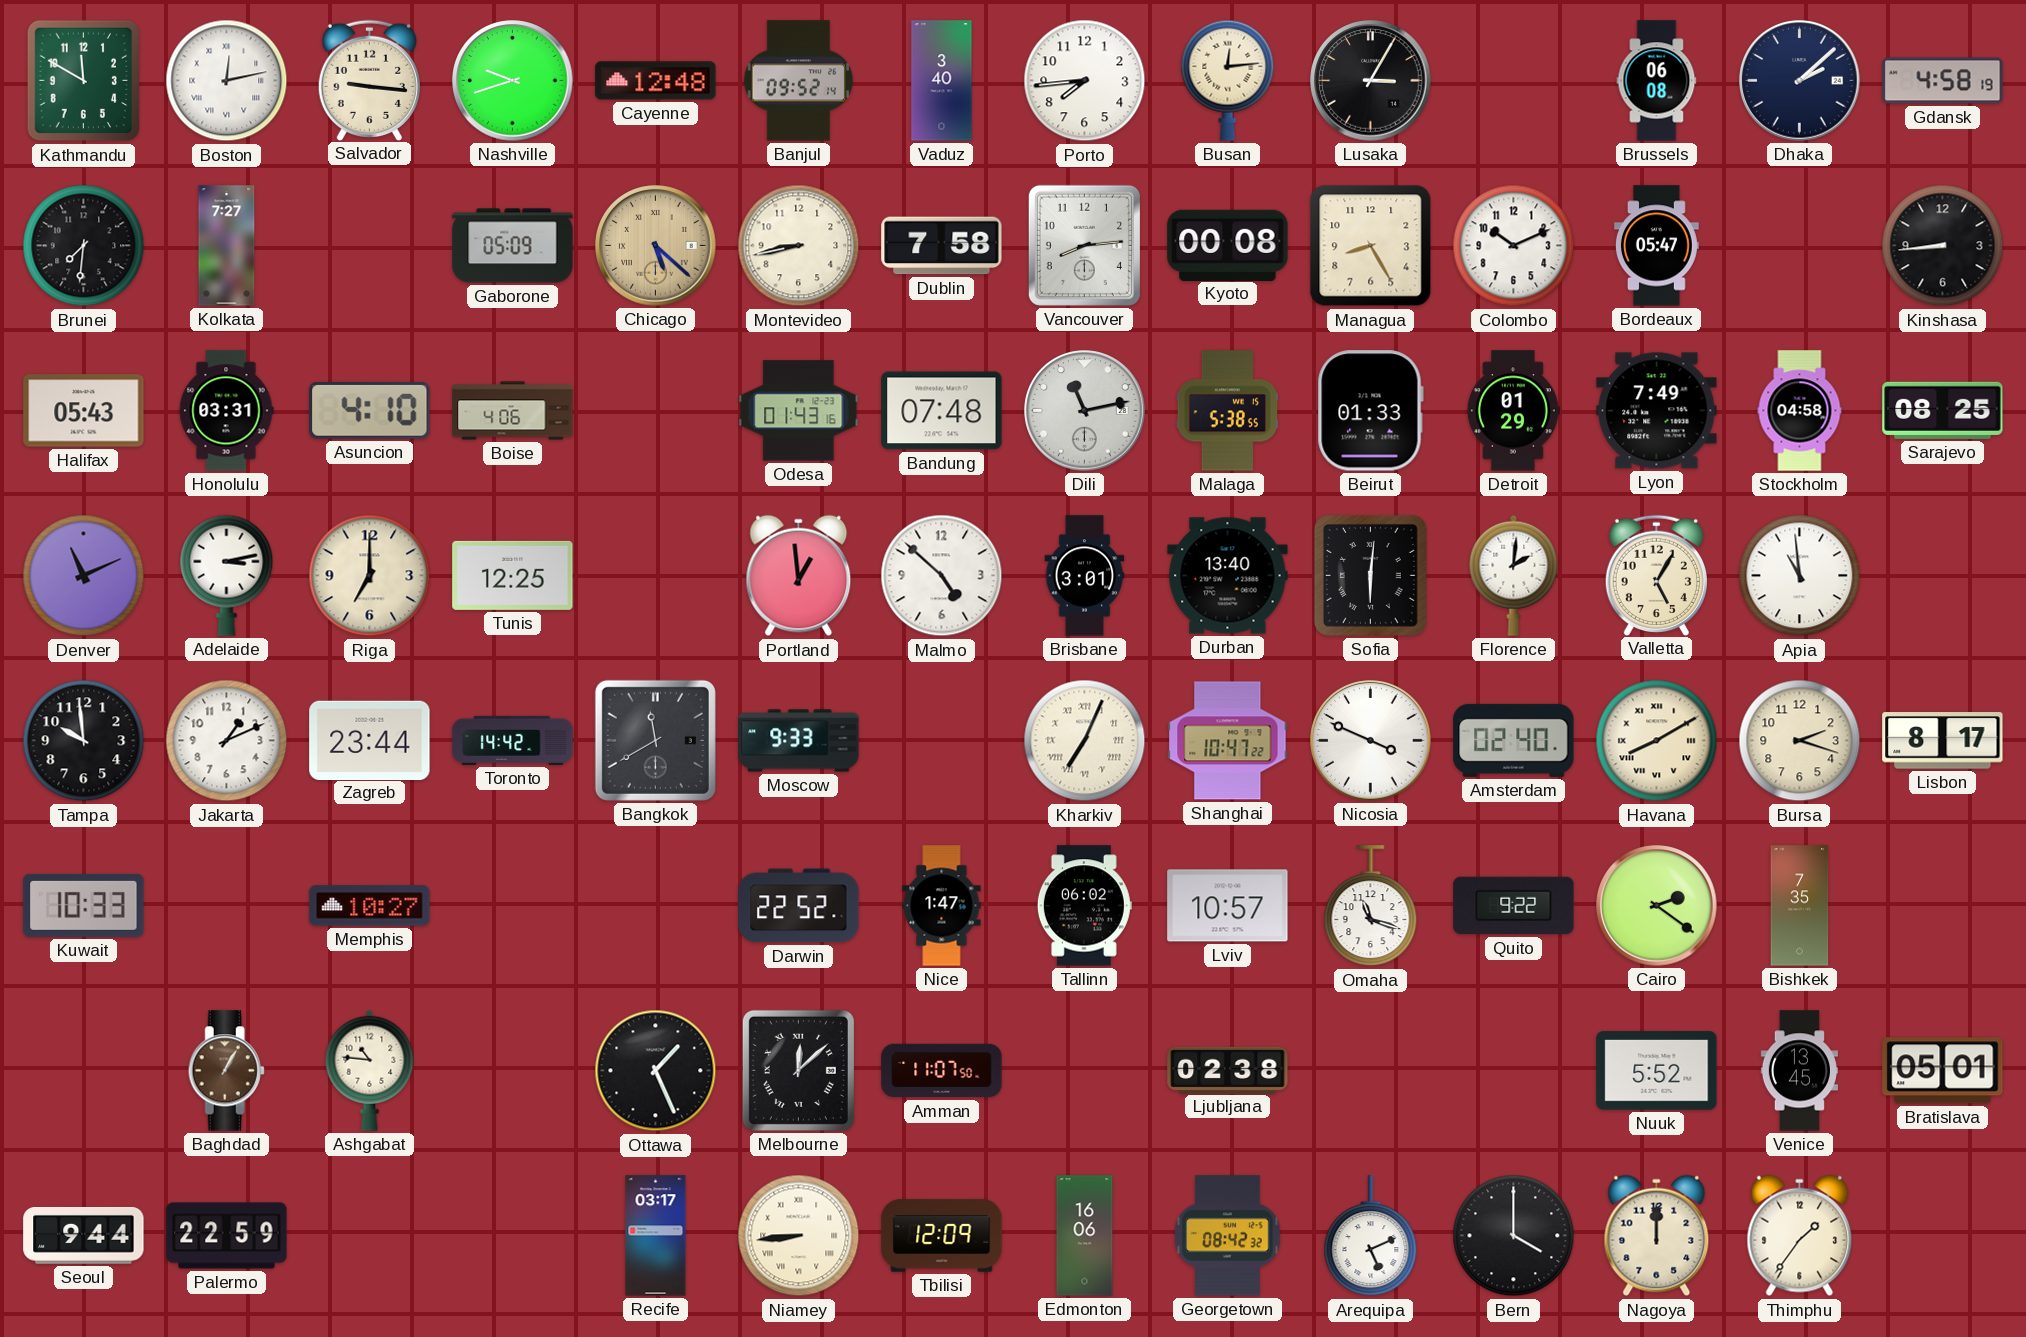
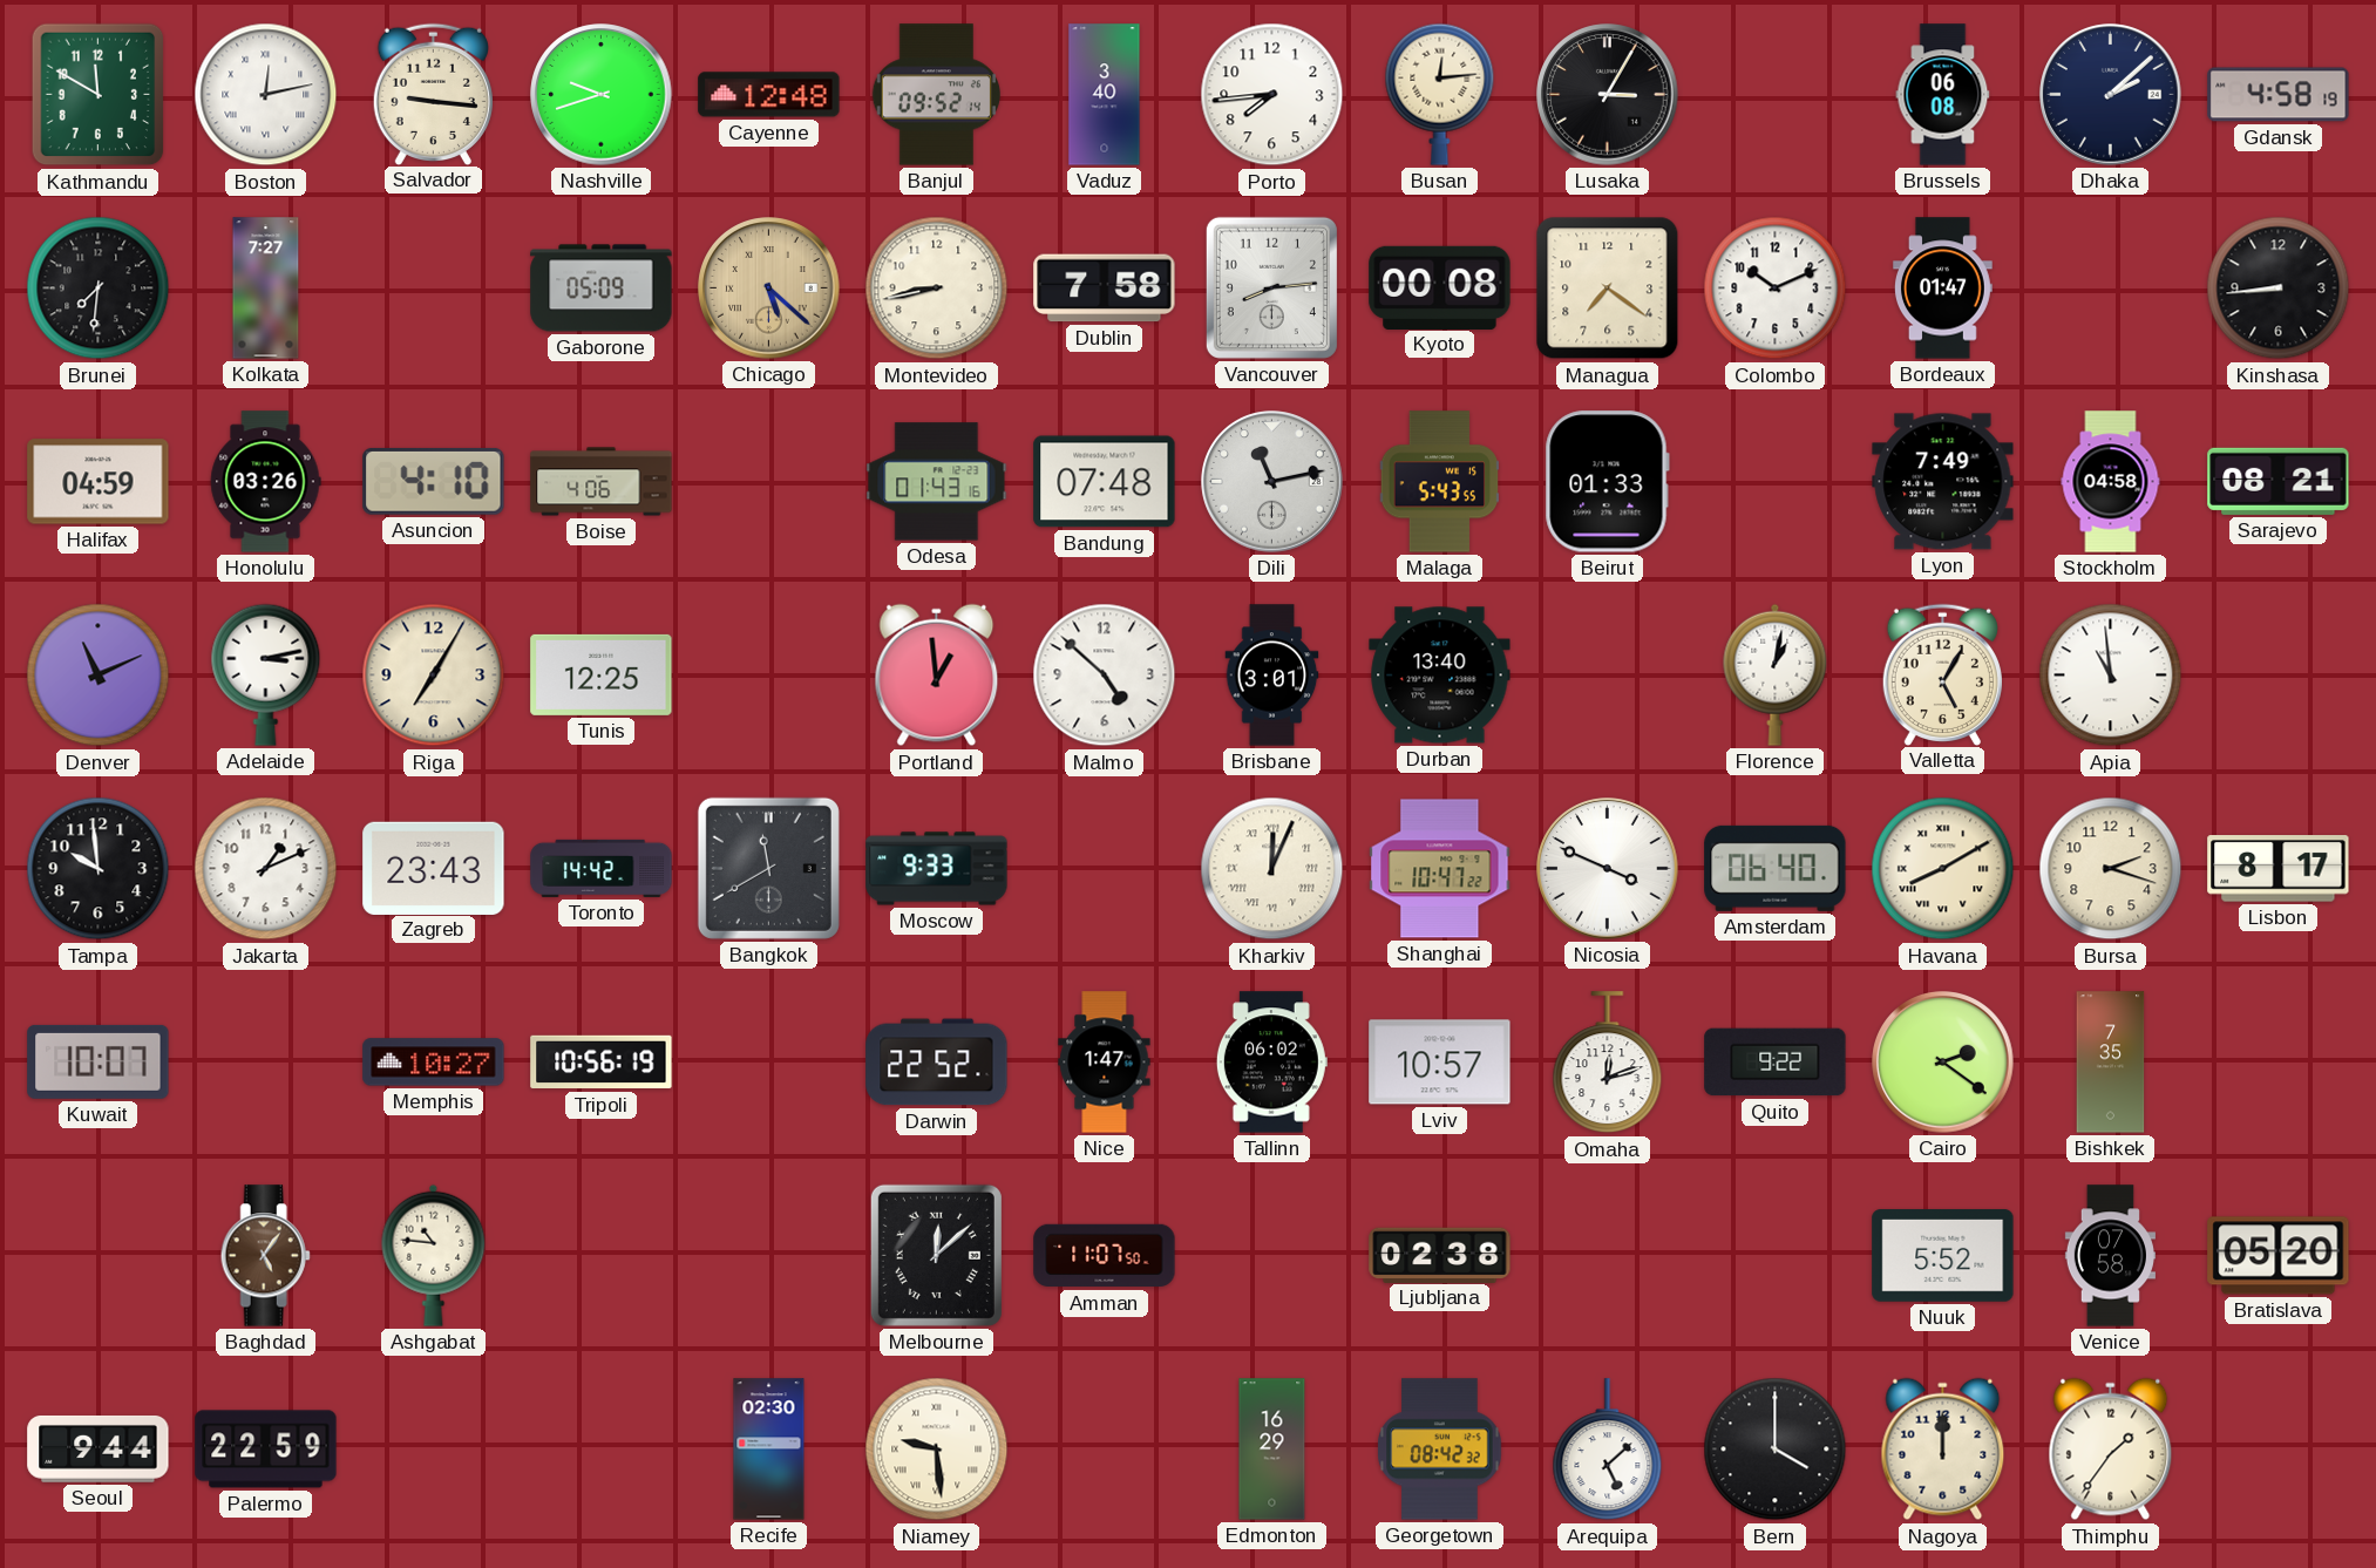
Managua: 8:25 -> 7:21
Bordeaux: 05:47 -> 01:47
Halifax: 05:43 -> 04:59
Honolulu: 03:31 -> 03:26
Malaga: 5:38 -> 5:43
Detroit: 01:29 -> none
Sarajevo: 08:25 -> 08:21
Riga: 7:00 -> 7:05
Sofia: 6:01 -> none
Florence: 2:01 -> 1:02
Zagreb: 23:44 -> 23:43
Kharkiv: 7:04 -> 12:04
Amsterdam: 02:40 -> 06:40
Kuwait: 10:33 -> 10:07
Tripoli: none -> 10:56
Omaha: 11:18 -> 12:12
Baghdad: 1:05 -> 5:06
Ottawa: 1:26 -> none
Venice: 13:45 -> 07:58
Bratislava: 05:01 -> 05:20
Recife: 03:17 -> 02:30
Niamey: 8:44 -> 9:29
Tbilisi: 12:09 -> none
Edmonton: 16:06 -> 16:29
Arequipa: 5:11 -> 5:08
